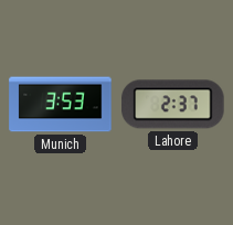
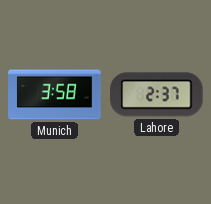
Munich: 3:53 -> 3:58
